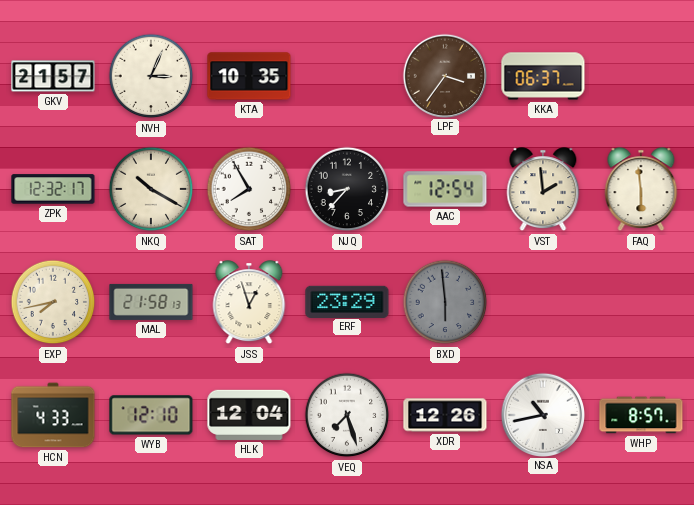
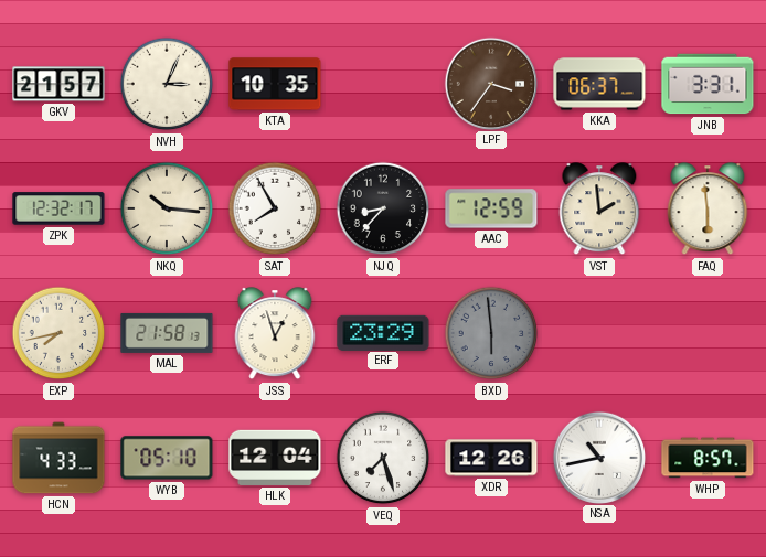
JNB: none -> 3:31
NKQ: 10:20 -> 10:16
AAC: 12:54 -> 12:59
WYB: 12:10 -> 05:10
